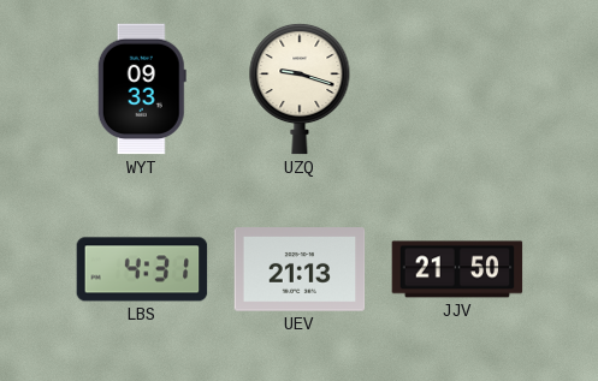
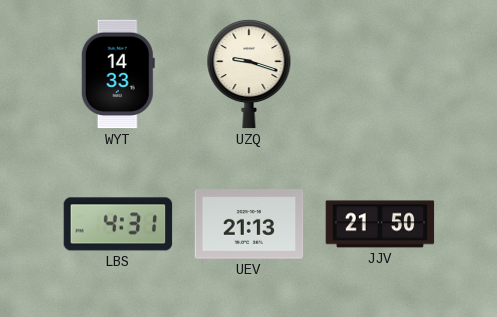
WYT: 09:33 -> 14:33
